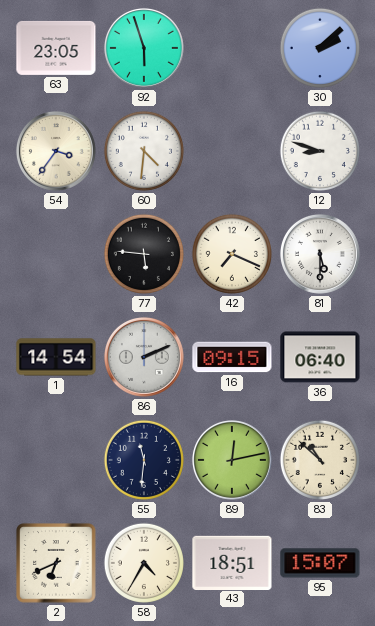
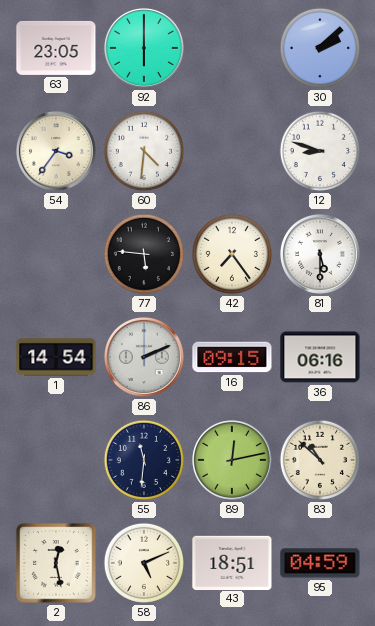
92: 5:57 -> 6:00
42: 7:19 -> 7:24
36: 06:40 -> 06:16
2: 6:41 -> 12:28
58: 4:35 -> 5:11
95: 15:07 -> 04:59
